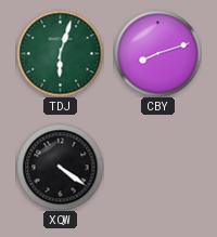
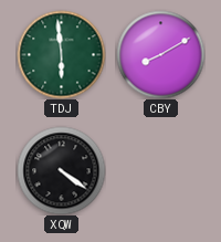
TDJ: 6:03 -> 5:59
CBY: 8:12 -> 8:10
